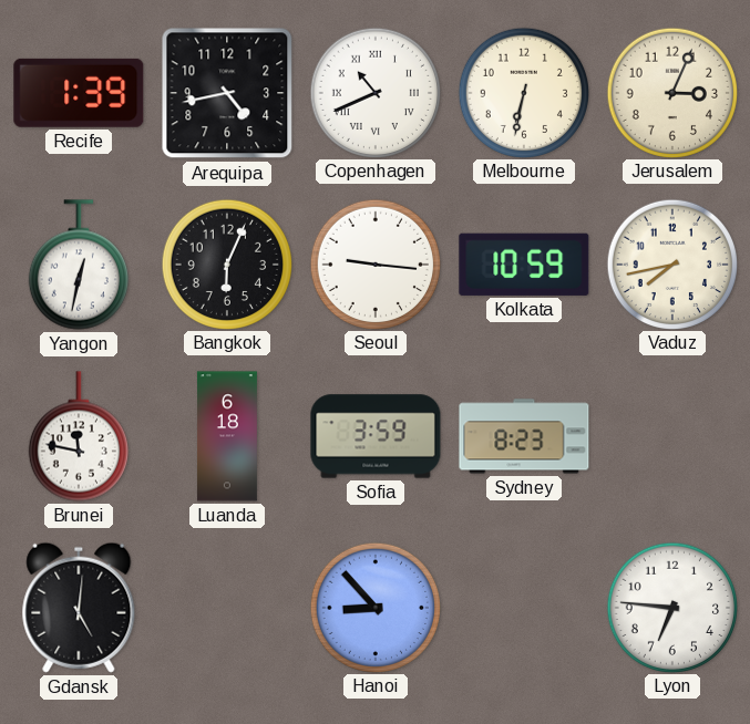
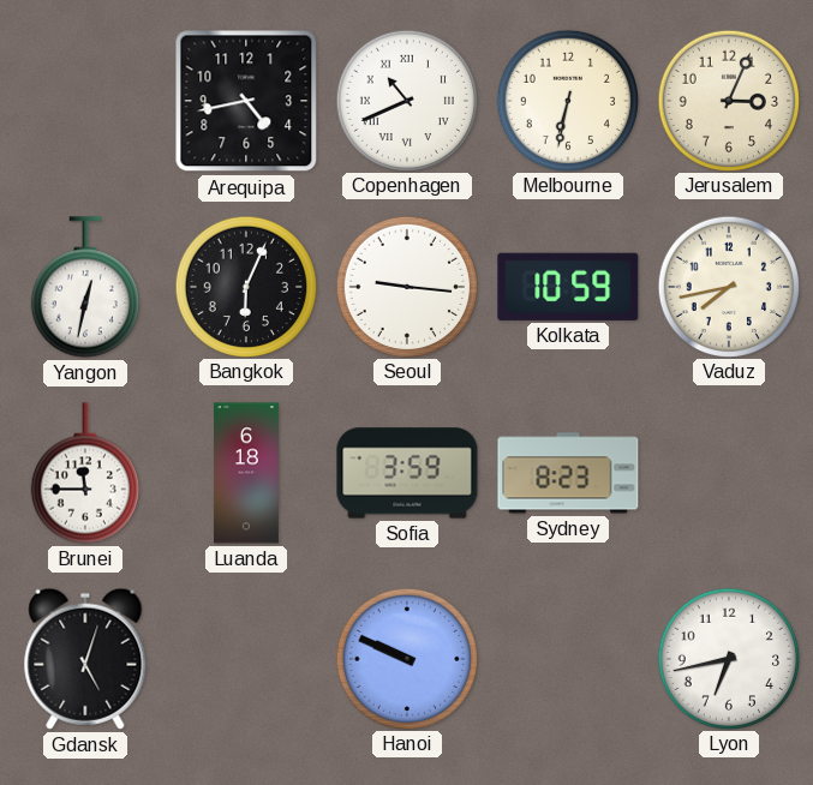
Recife: 1:39 -> none
Brunei: 11:47 -> 11:45
Gdansk: 5:01 -> 5:03
Hanoi: 8:53 -> 9:49
Lyon: 6:46 -> 6:43
